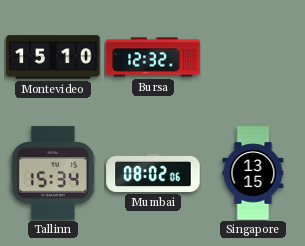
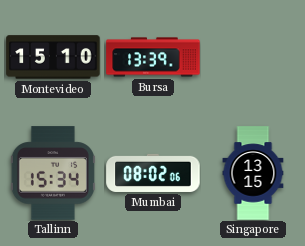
Bursa: 12:32 -> 13:39
